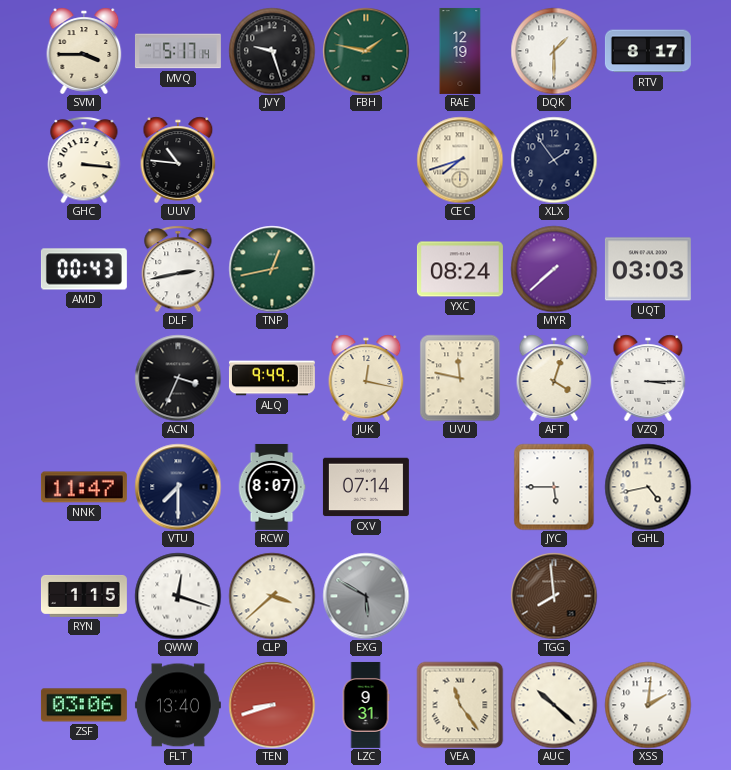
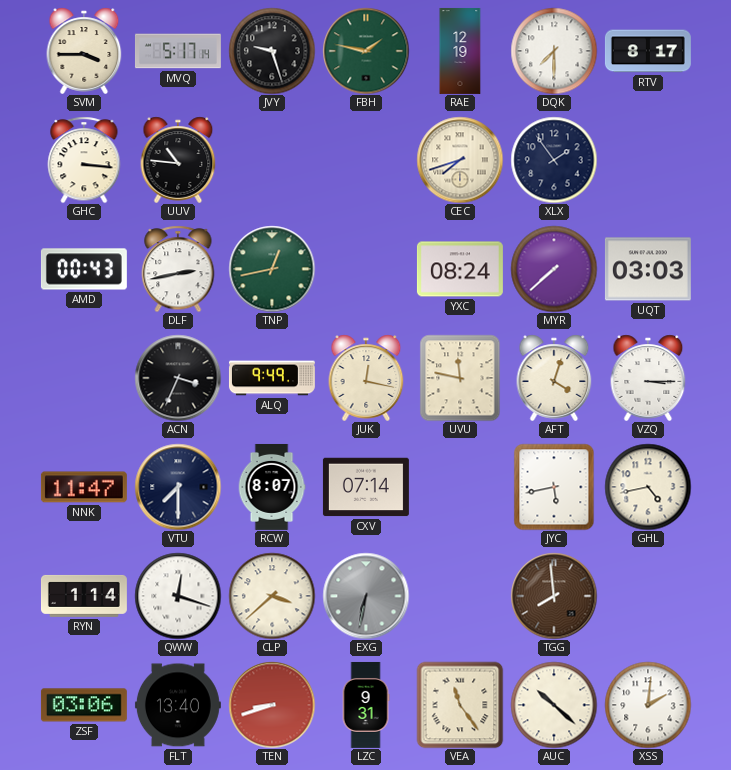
DQK: 1:30 -> 7:30
JYC: 5:45 -> 5:43
RYN: 1:15 -> 1:14
EXG: 5:50 -> 6:32
